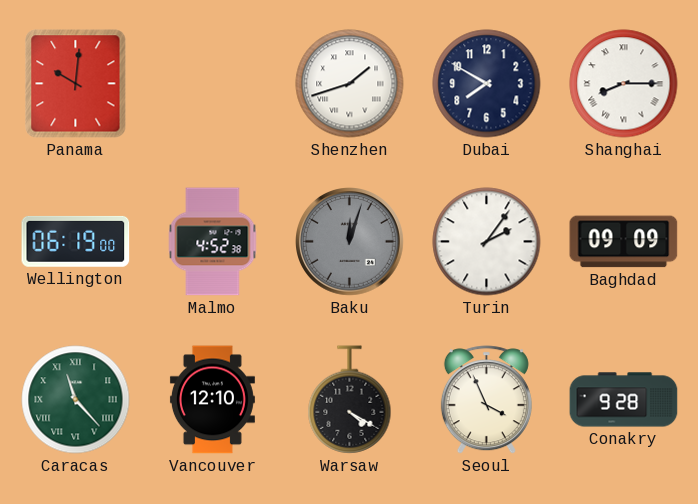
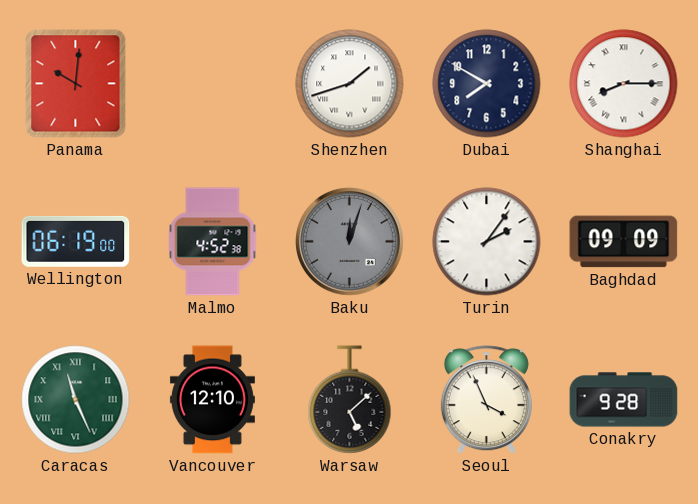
Caracas: 11:23 -> 11:26
Warsaw: 4:20 -> 5:08
